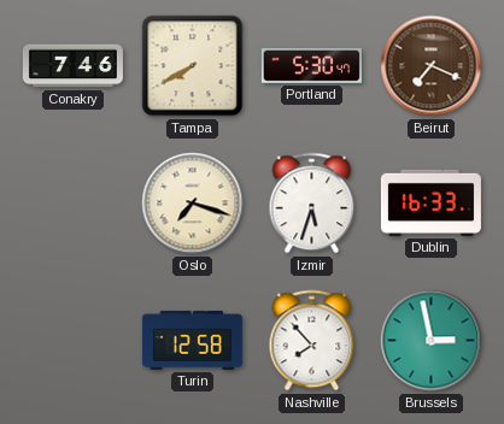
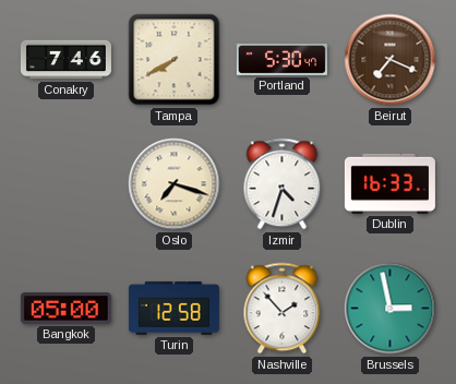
Izmir: 5:33 -> 4:33
Bangkok: none -> 05:00
Nashville: 7:53 -> 1:53
